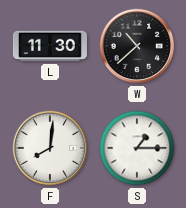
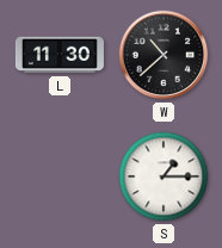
F: 8:01 -> none
